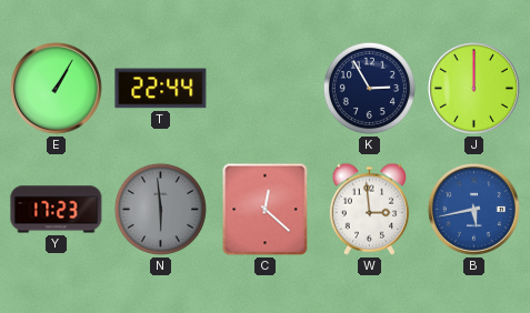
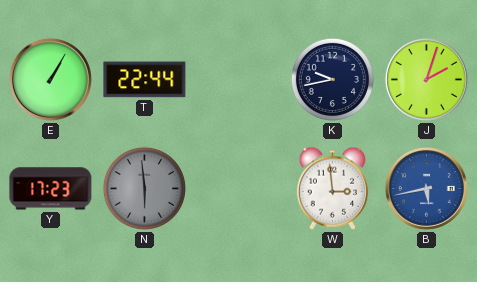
K: 2:55 -> 9:43
J: 12:00 -> 2:03
C: 12:22 -> none
